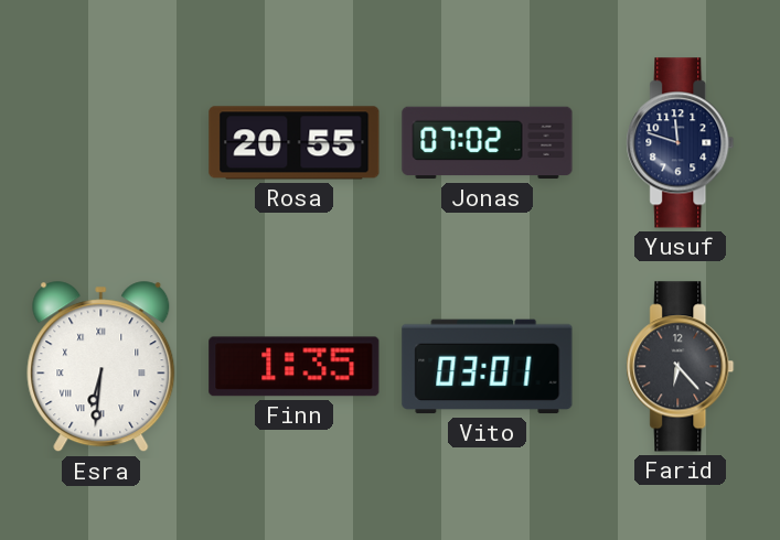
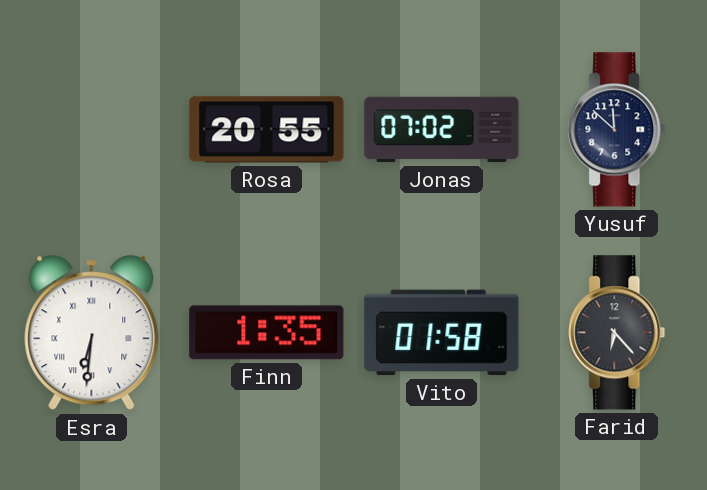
Yusuf: 11:48 -> 11:52
Vito: 03:01 -> 01:58
